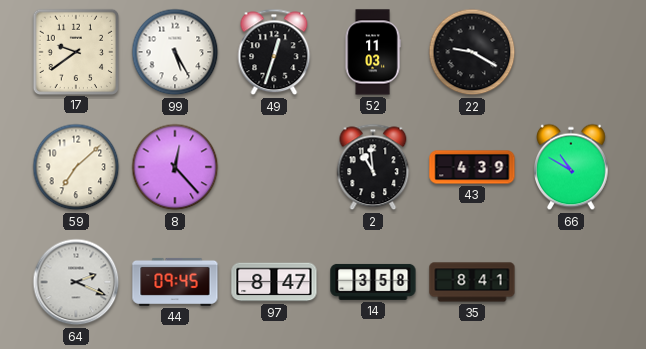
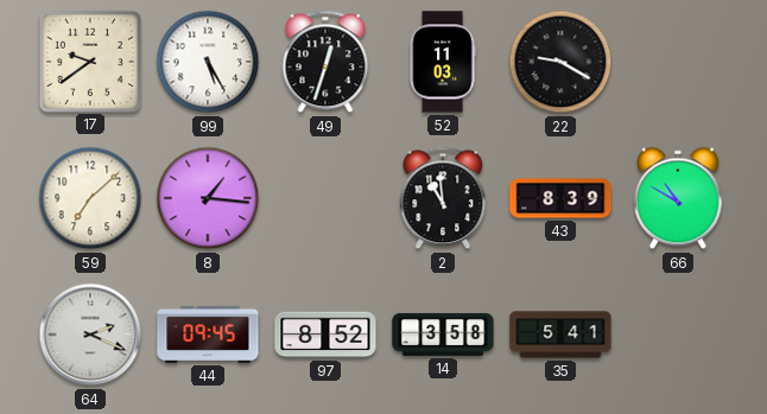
8: 12:23 -> 1:16
43: 4:39 -> 8:39
97: 8:47 -> 8:52
35: 8:41 -> 5:41
